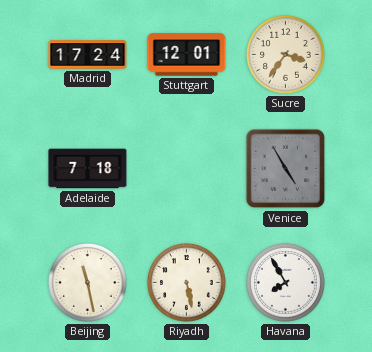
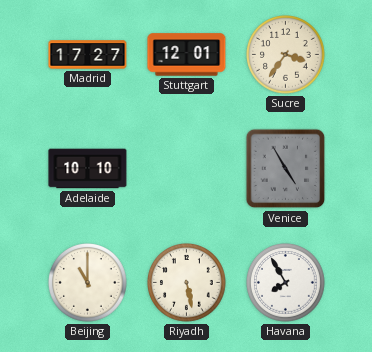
Madrid: 17:24 -> 17:27
Adelaide: 7:18 -> 10:10
Beijing: 11:28 -> 11:00
